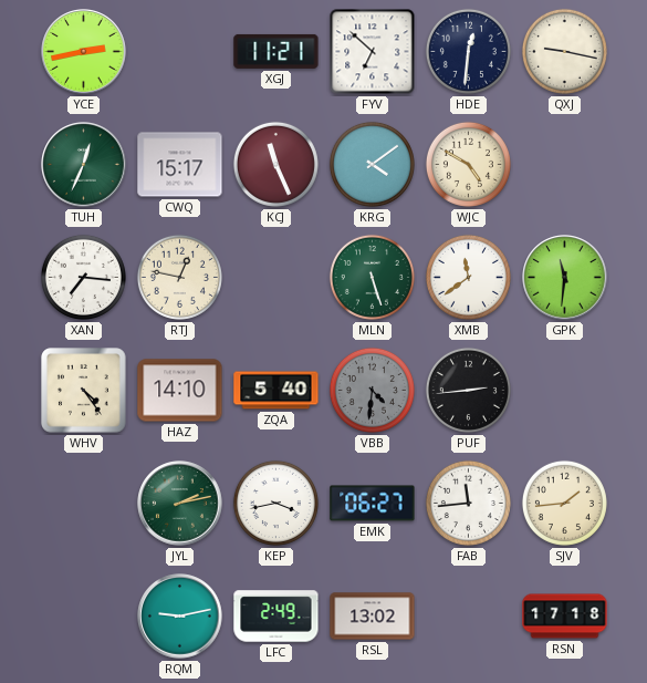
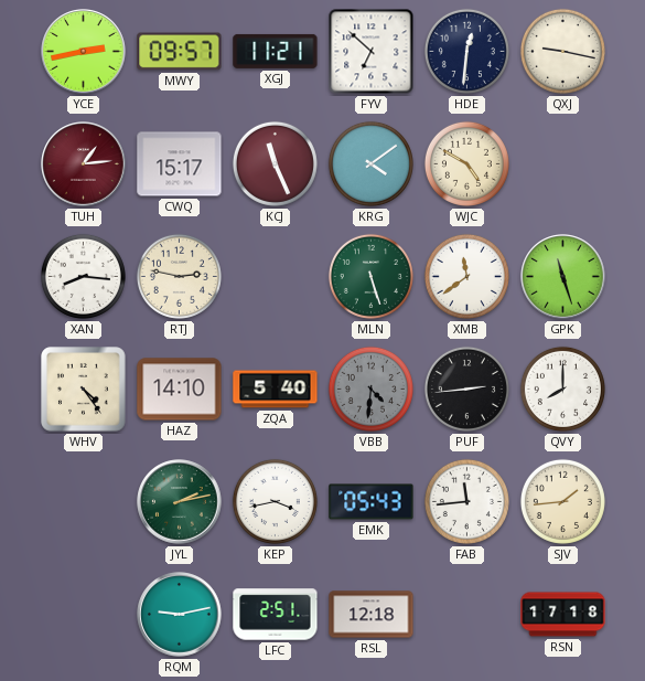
MWY: none -> 09:57
TUH: 12:34 -> 1:14
TUH dial: green -> burgundy
XAN: 7:16 -> 8:16
RTJ: 12:47 -> 2:47
GPK: 11:31 -> 11:27
QVY: none -> 8:00
EMK: 06:27 -> 05:43
LFC: 2:49 -> 2:51
RSL: 13:02 -> 12:18
